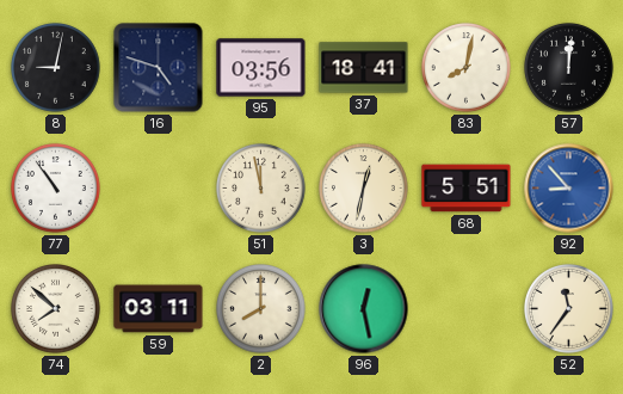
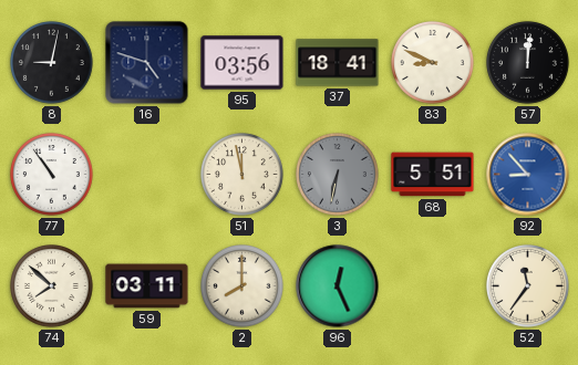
83: 8:02 -> 8:49
3: 12:32 -> 6:32
3 dial: cream -> grey
96: 12:28 -> 12:26
